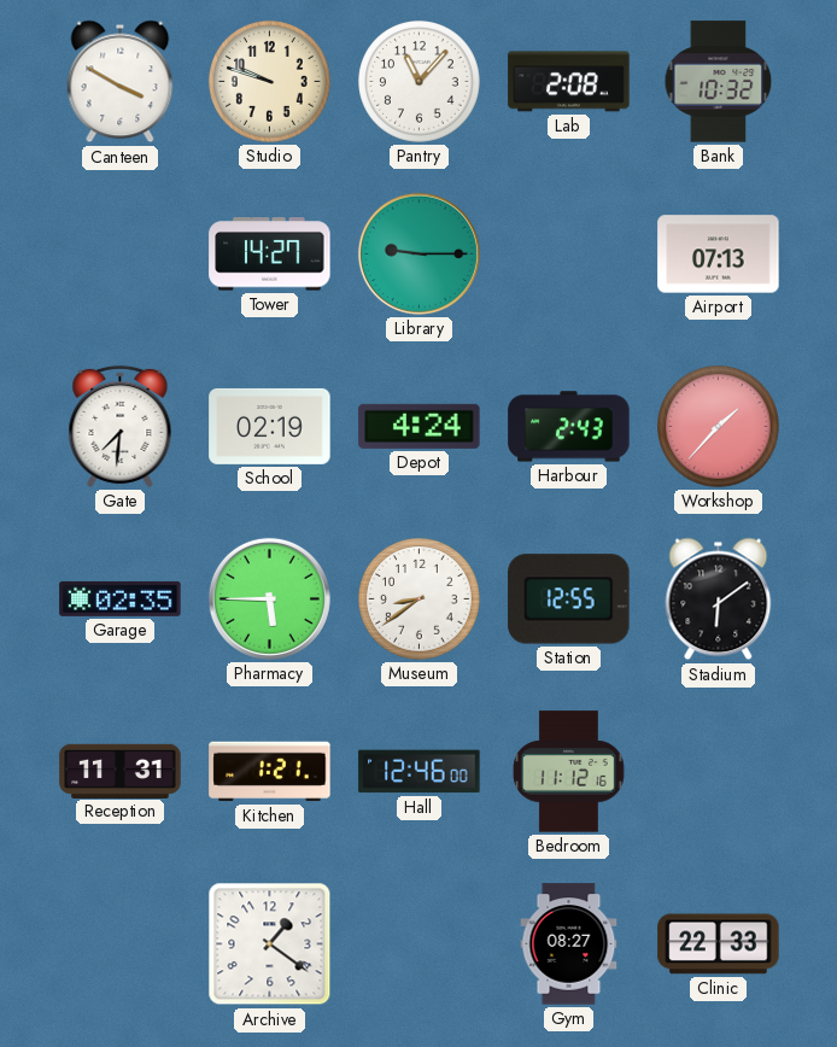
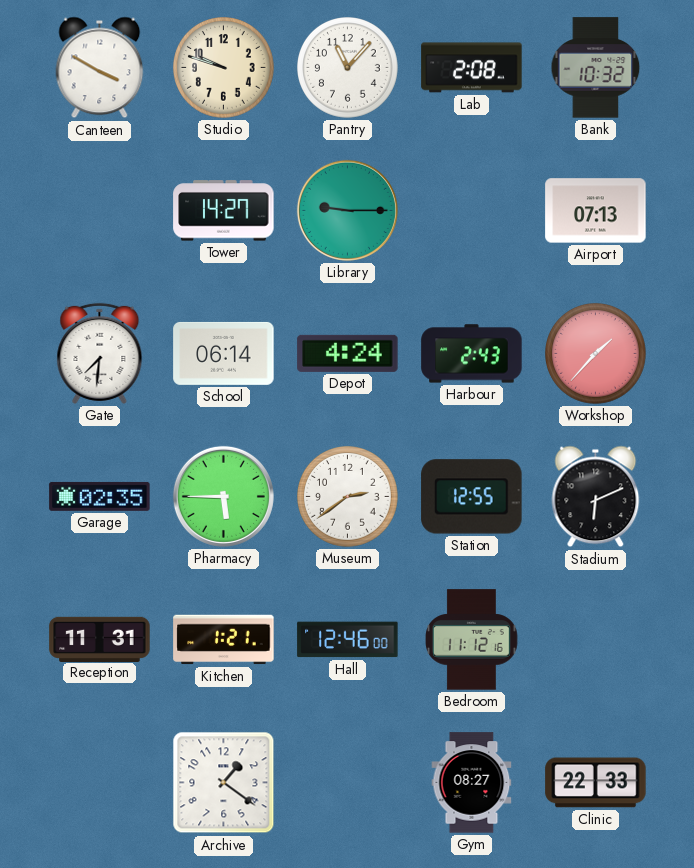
School: 02:19 -> 06:14
Museum: 8:39 -> 2:39
Stadium: 6:09 -> 6:11
